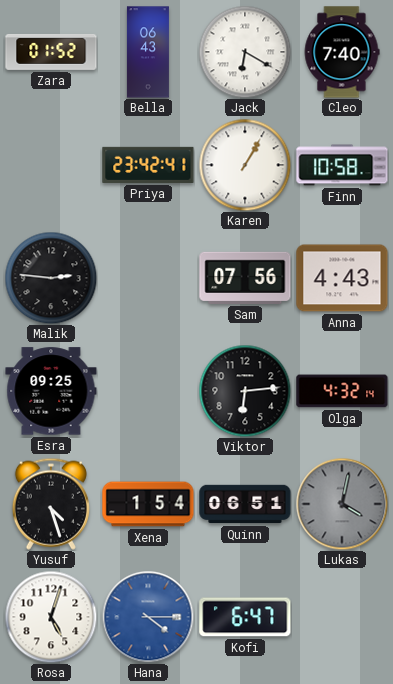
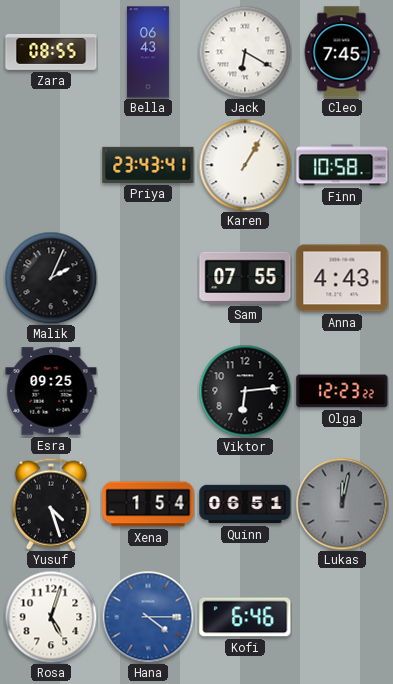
Zara: 01:52 -> 08:55
Cleo: 7:40 -> 7:45
Priya: 23:42 -> 23:43
Malik: 2:46 -> 2:04
Sam: 07:56 -> 07:55
Olga: 4:32 -> 12:23
Lukas: 4:02 -> 12:02
Kofi: 6:47 -> 6:46
